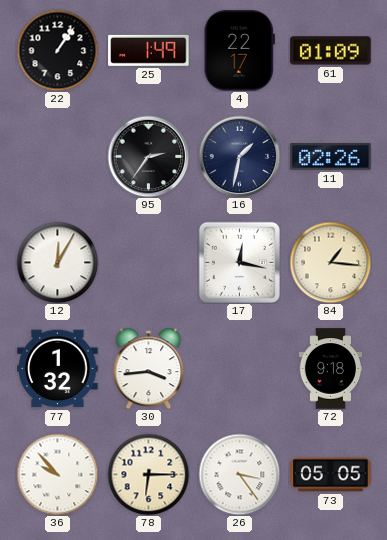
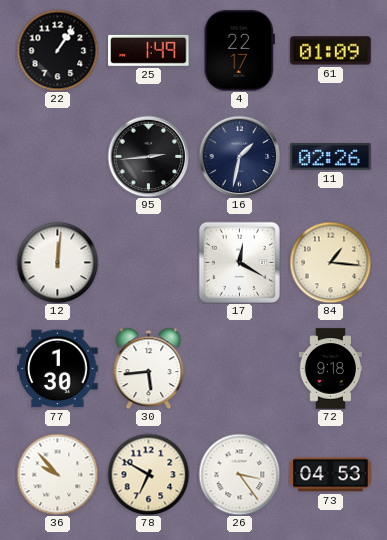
95: 2:36 -> 2:44
12: 12:05 -> 12:01
17: 12:17 -> 12:20
77: 1:32 -> 1:30
30: 3:44 -> 5:44
78: 6:15 -> 6:50
73: 05:05 -> 04:53
